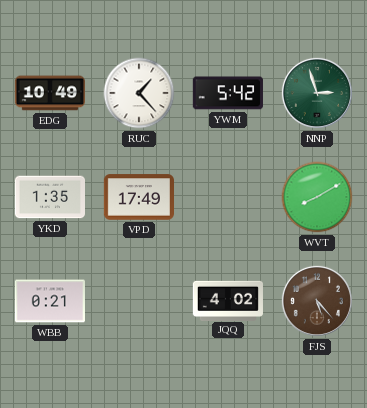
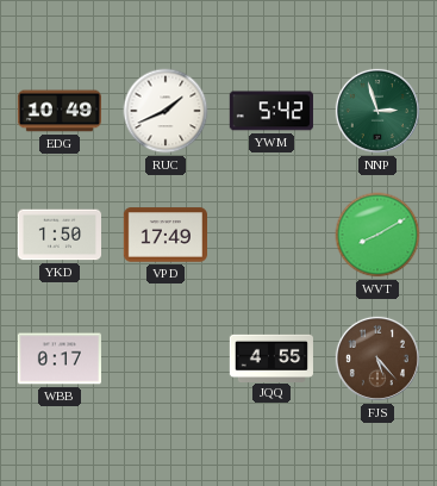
RUC: 1:23 -> 1:41
YKD: 1:35 -> 1:50
WBB: 0:21 -> 0:17
JQQ: 4:02 -> 4:55
